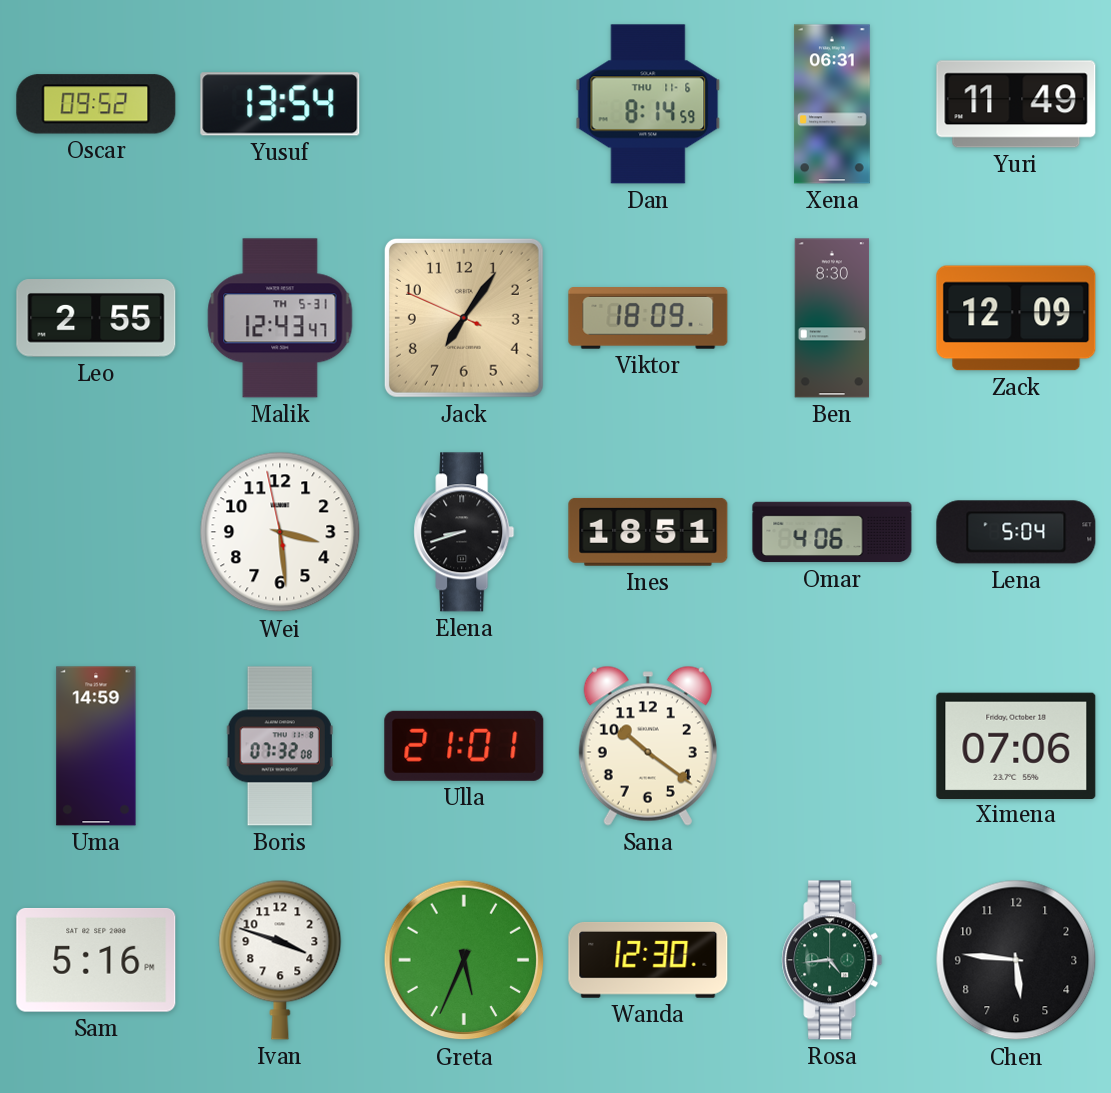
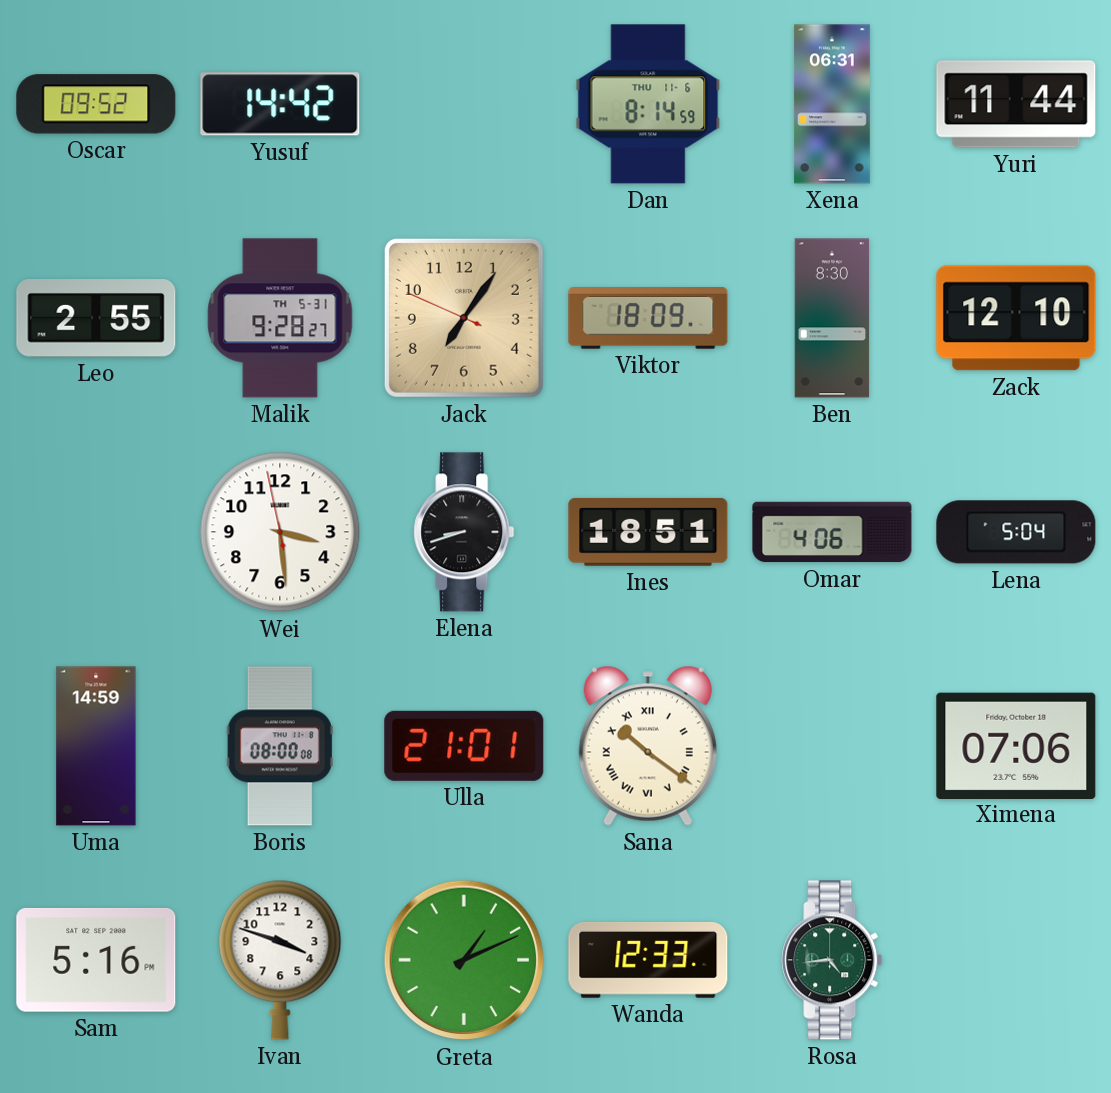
Yusuf: 13:54 -> 14:42
Yuri: 11:49 -> 11:44
Malik: 12:43 -> 9:28
Zack: 12:09 -> 12:10
Boris: 07:32 -> 08:00
Sana numerals: Arabic -> Roman
Greta: 5:34 -> 1:11
Wanda: 12:30 -> 12:33
Chen: 5:46 -> none
